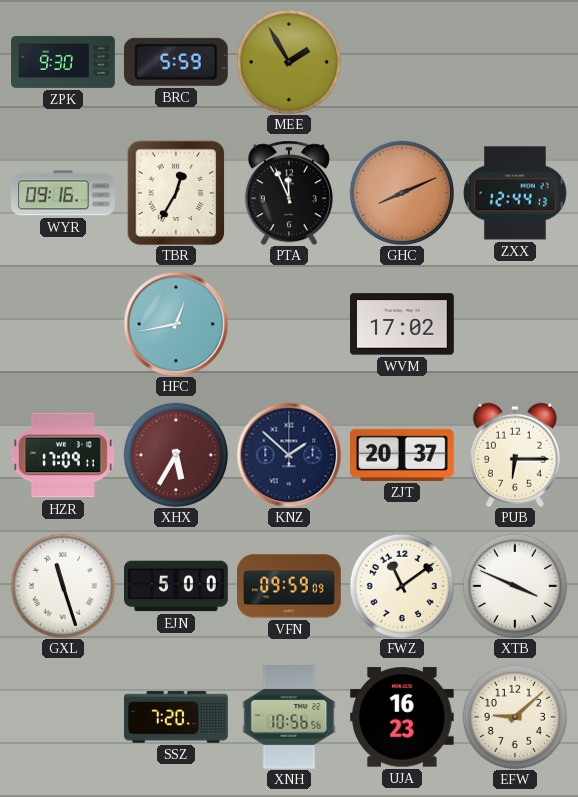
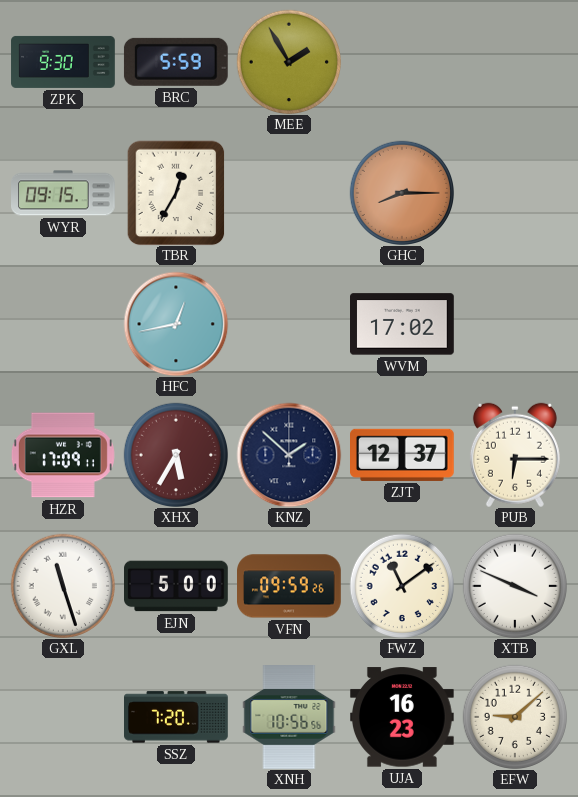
WYR: 09:16 -> 09:15
PTA: 11:56 -> none
GHC: 8:11 -> 8:15
ZXX: 12:44 -> none
ZJT: 20:37 -> 12:37
VFN: 09:59:09 -> 09:59:26
